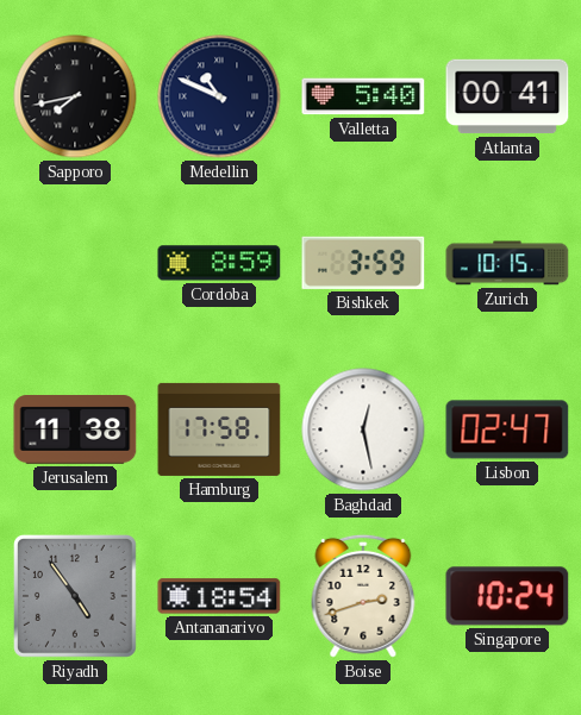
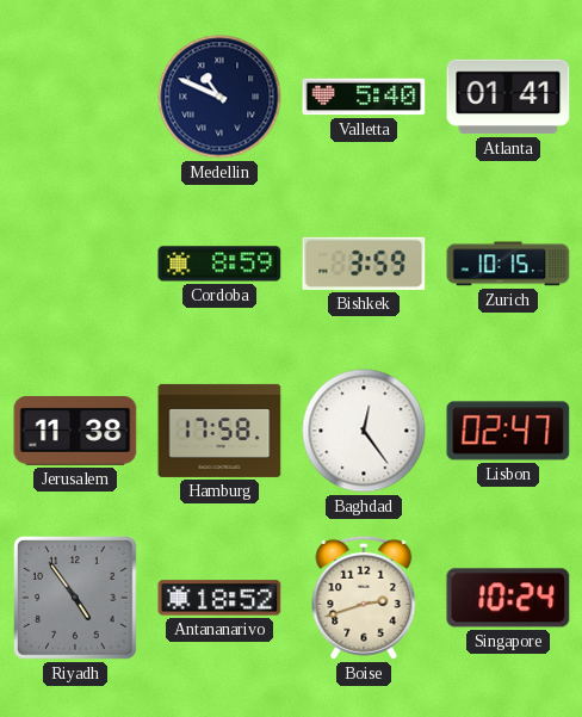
Sapporo: 7:43 -> none
Atlanta: 00:41 -> 01:41
Baghdad: 12:28 -> 12:24
Antananarivo: 18:54 -> 18:52
